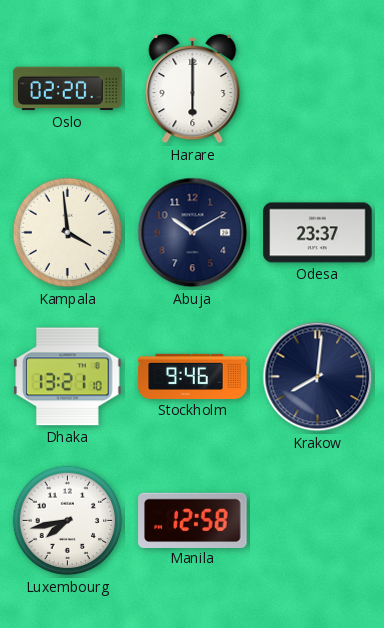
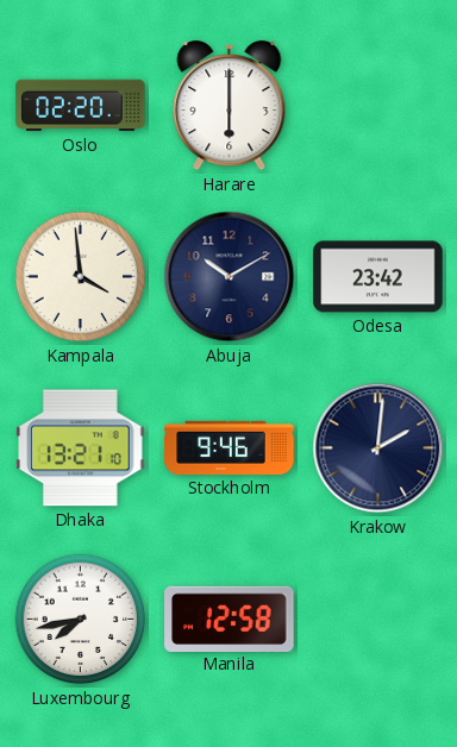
Odesa: 23:37 -> 23:42
Krakow: 8:01 -> 2:01
